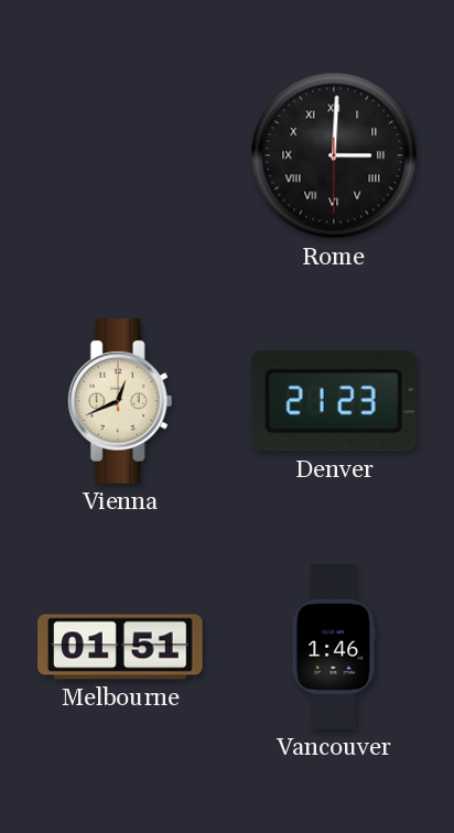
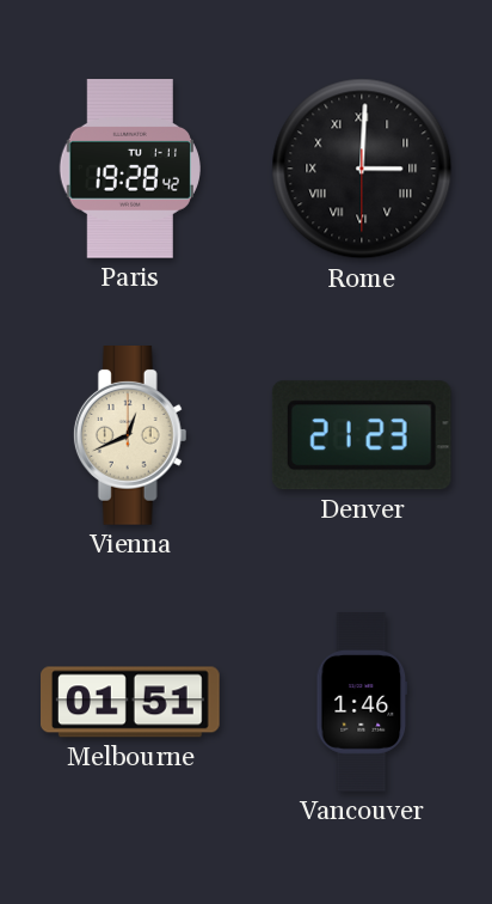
Paris: none -> 19:28
